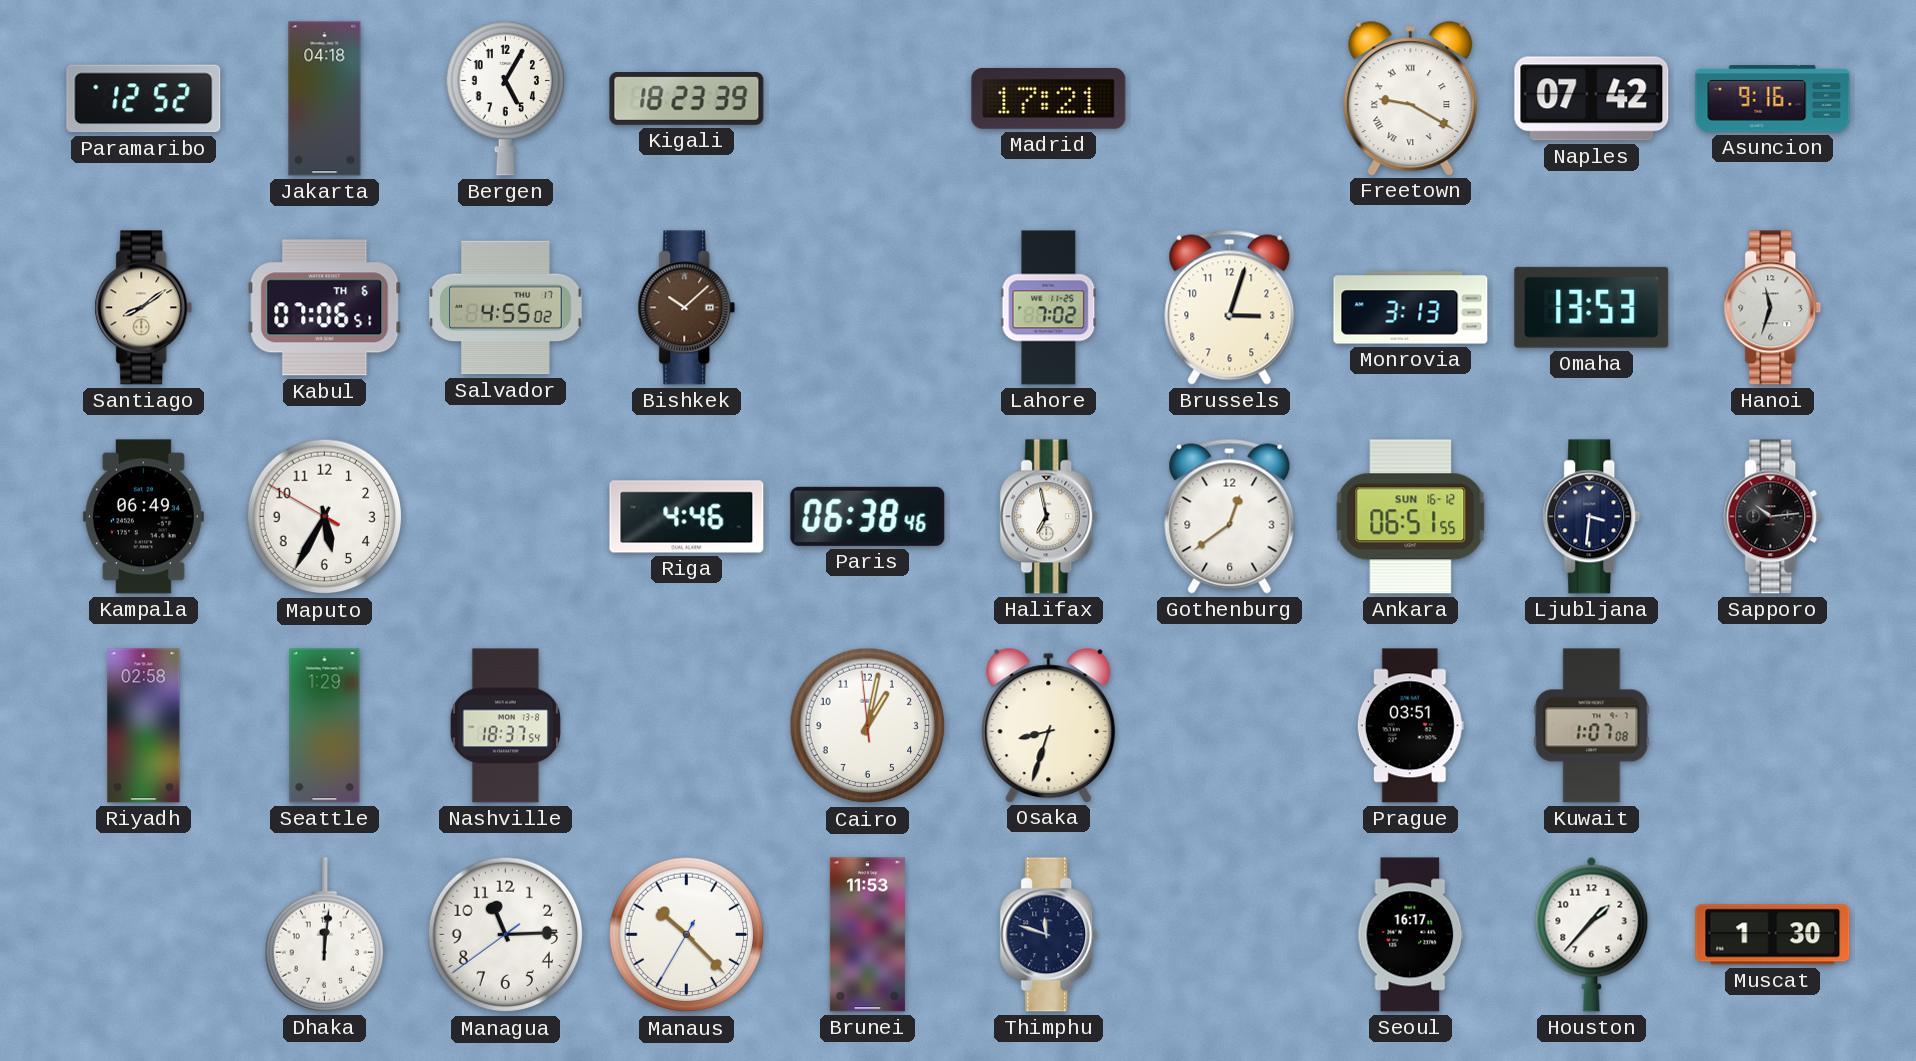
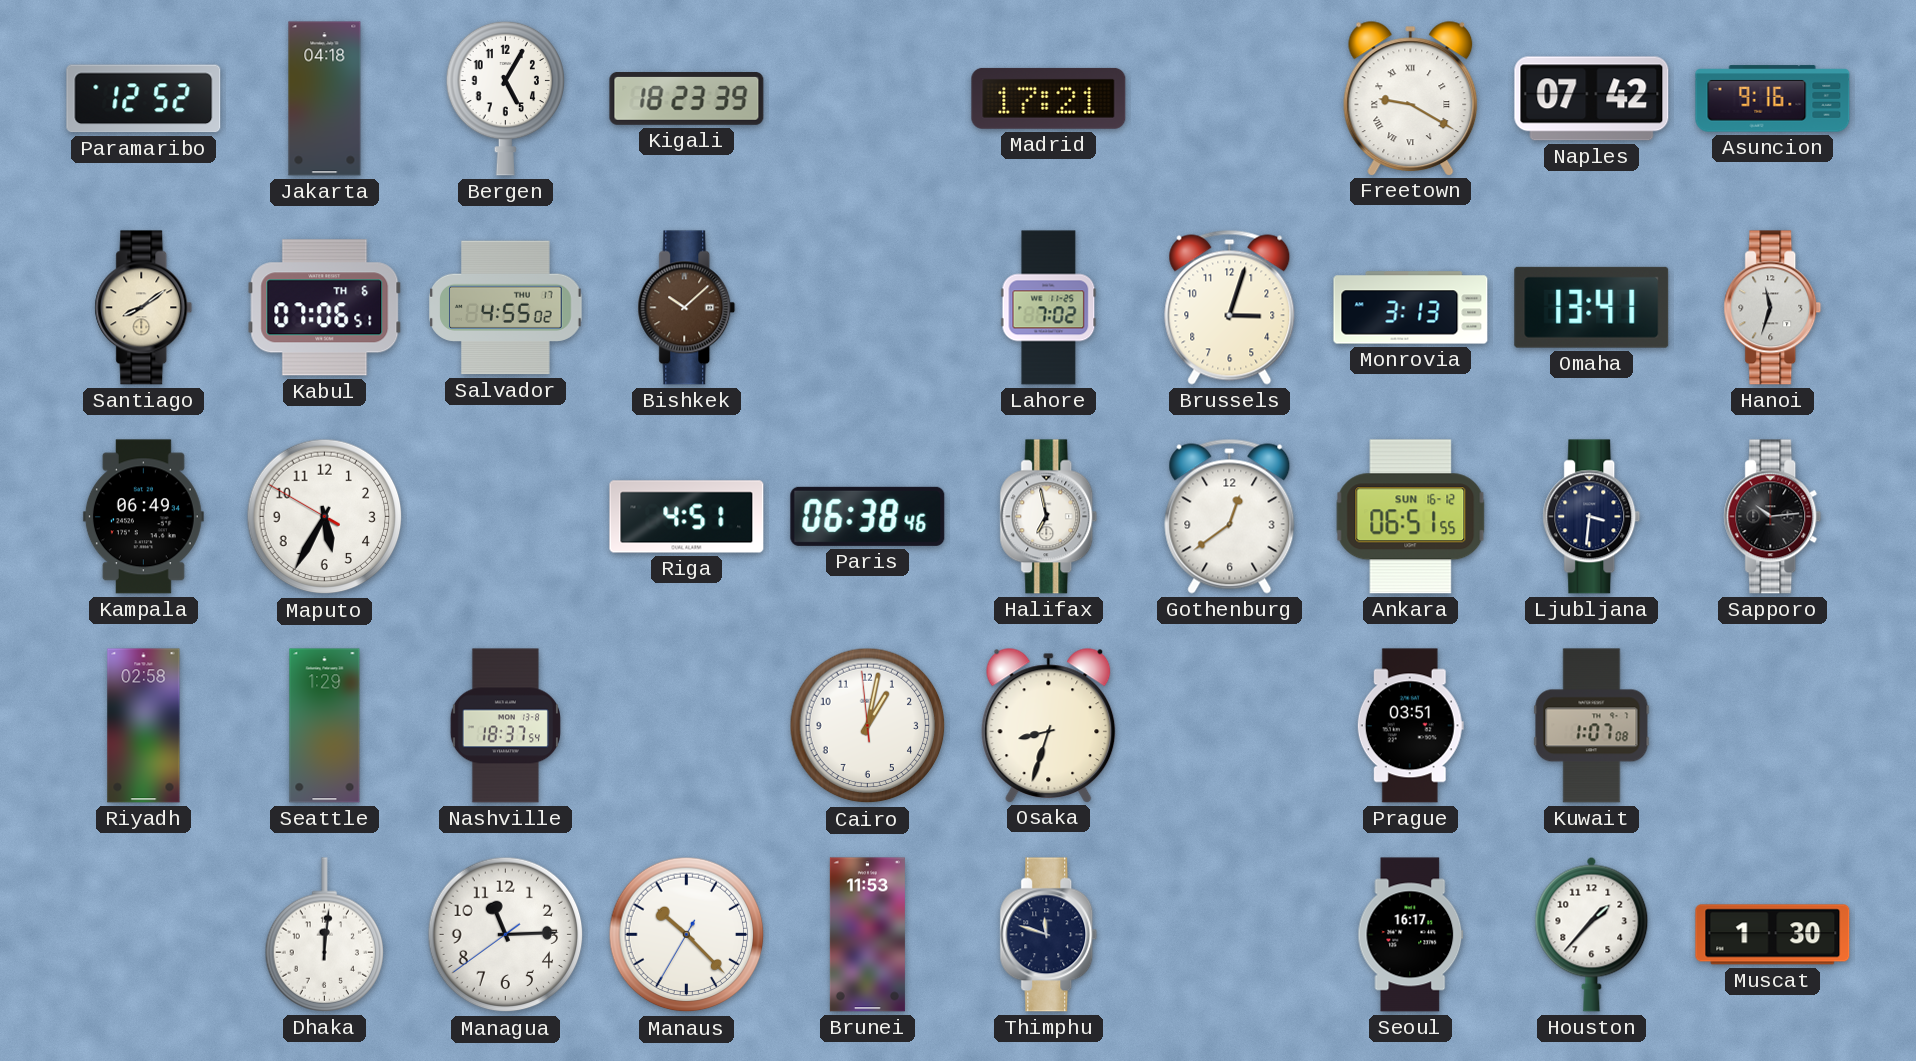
Omaha: 13:53 -> 13:41
Riga: 4:46 -> 4:51
